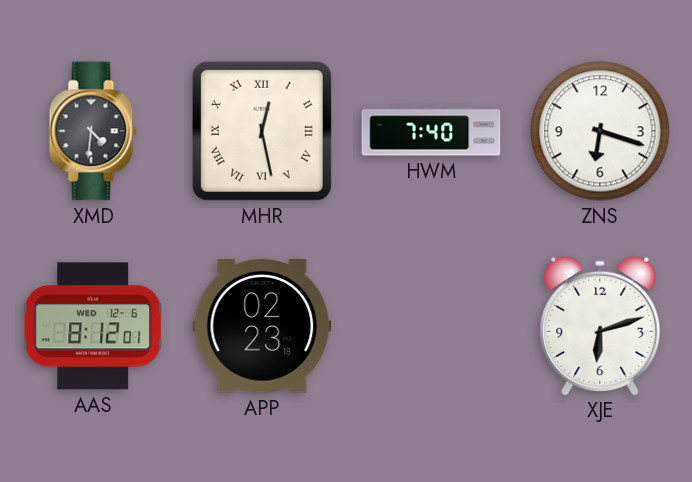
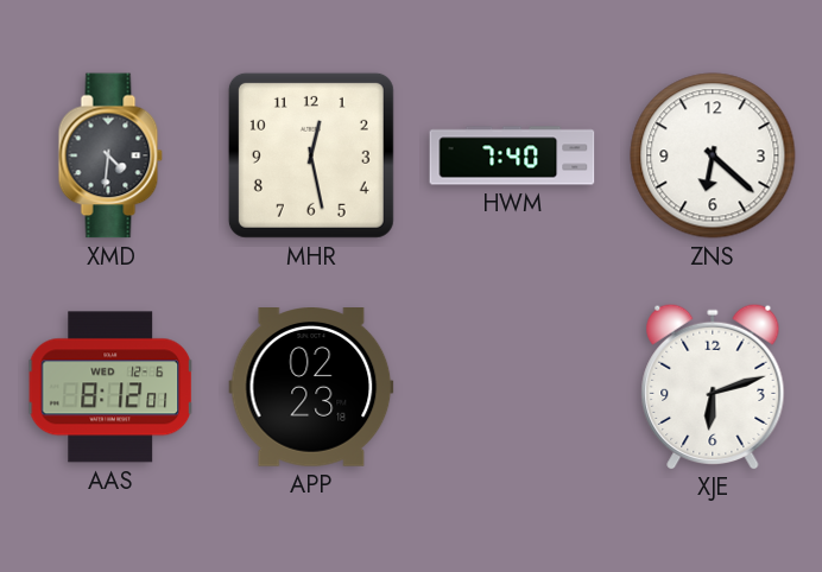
MHR numerals: Roman -> Arabic
ZNS: 6:18 -> 6:22
